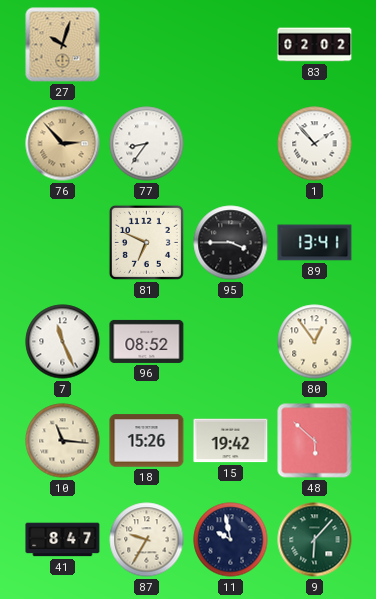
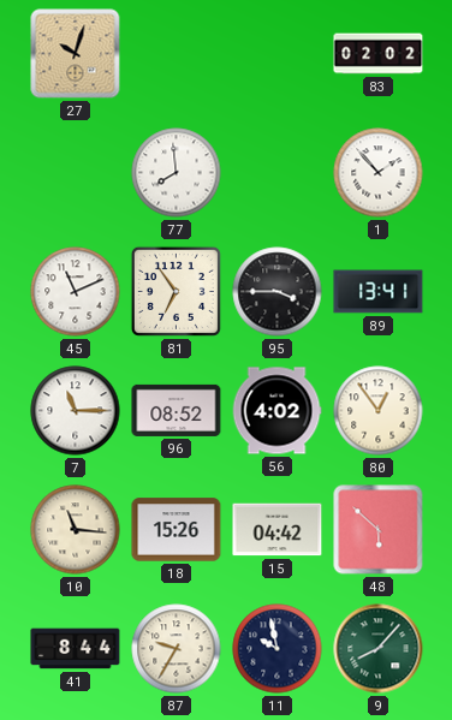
76: 2:53 -> none
77: 8:36 -> 7:59
45: none -> 11:11
81: 6:49 -> 6:54
7: 11:26 -> 11:15
56: none -> 4:02
15: 19:42 -> 04:42
41: 8:47 -> 8:44
9: 6:07 -> 8:07
